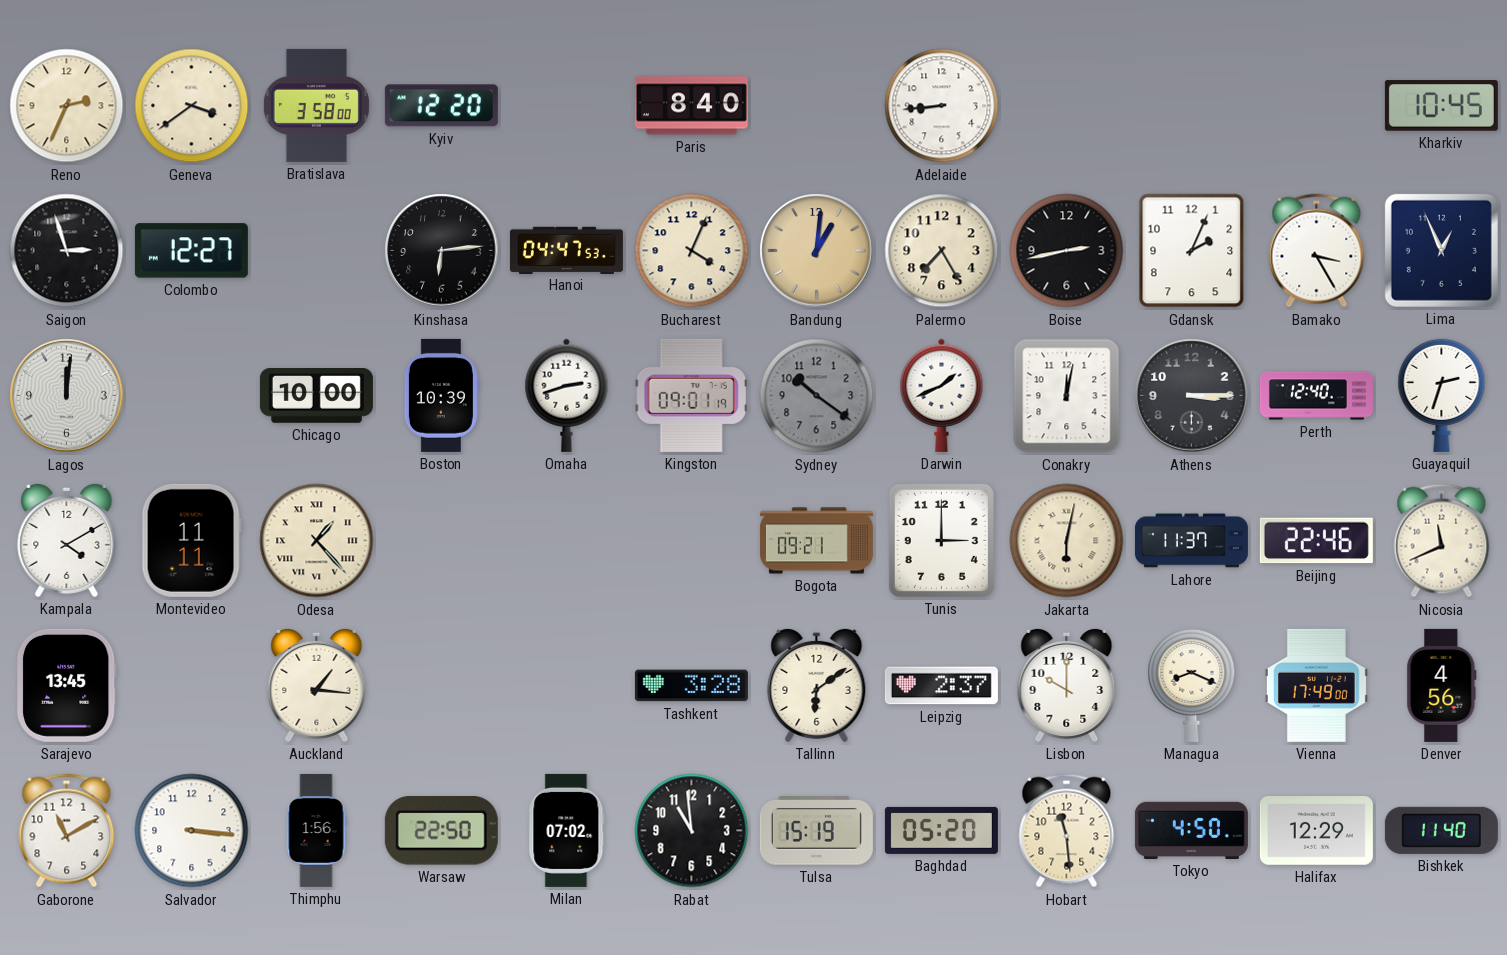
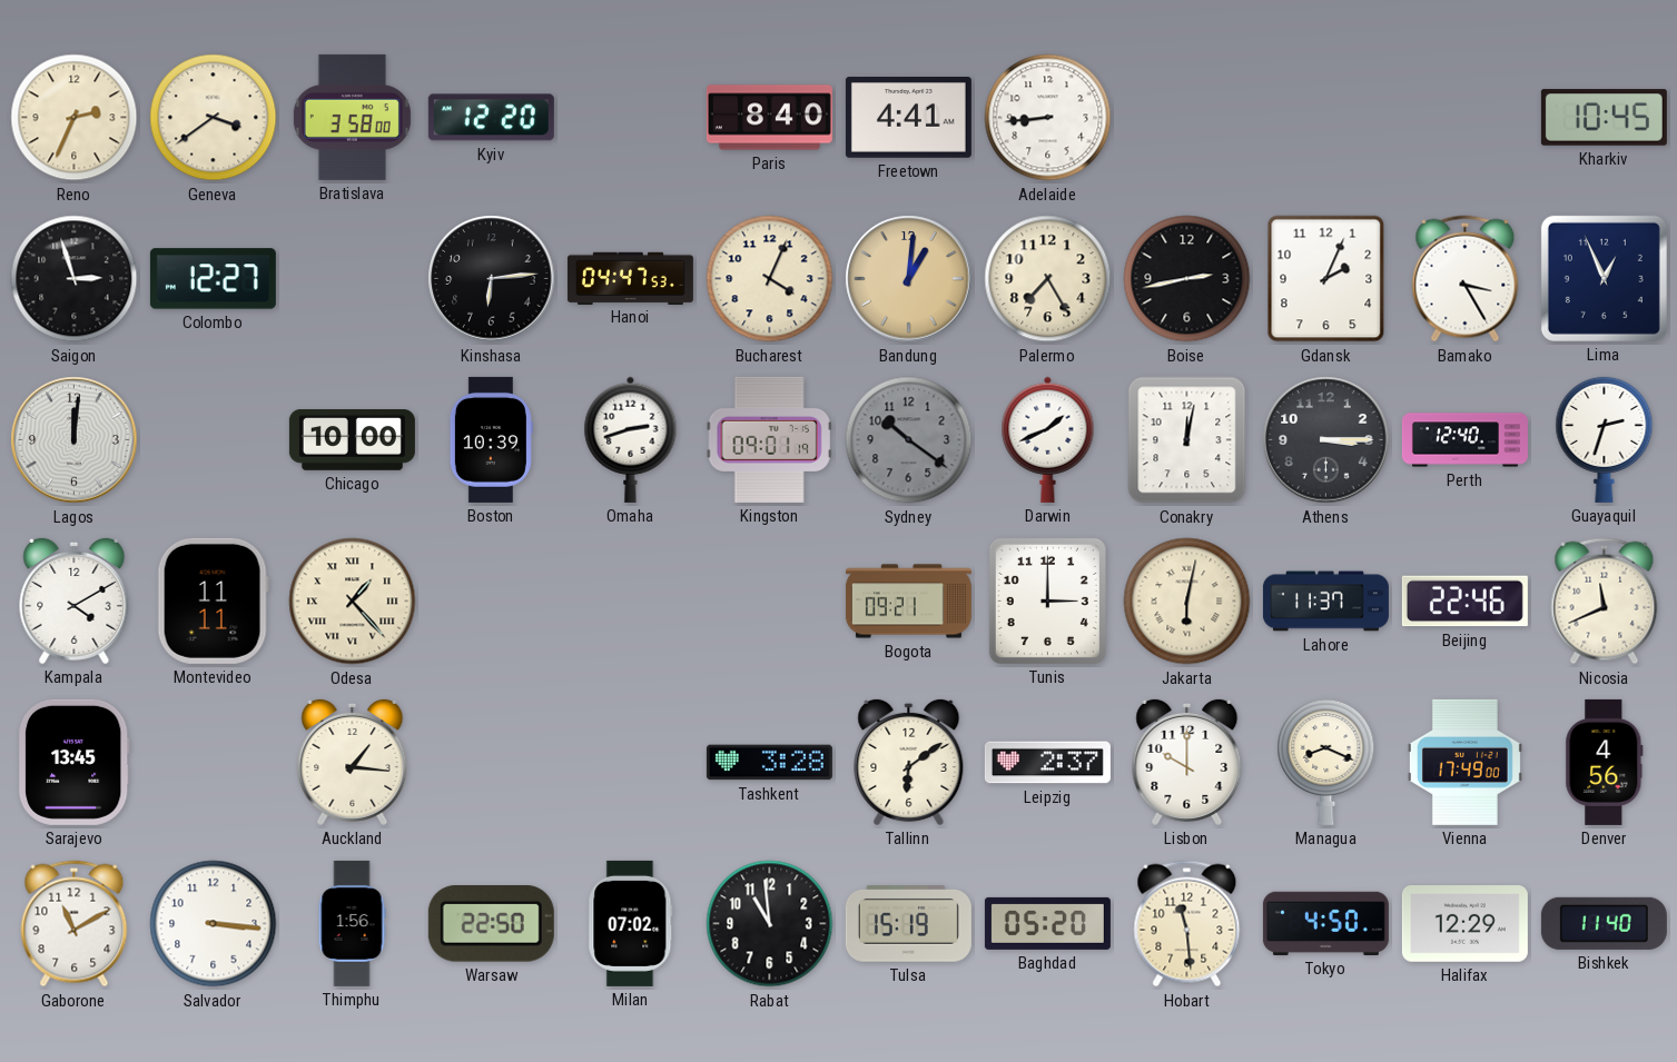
Freetown: none -> 4:41
